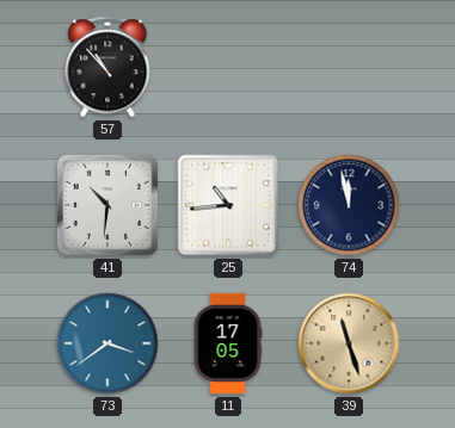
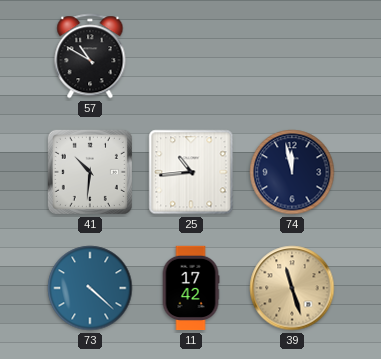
57: 10:53 -> 10:50
73: 3:39 -> 4:22
11: 17:05 -> 17:42
